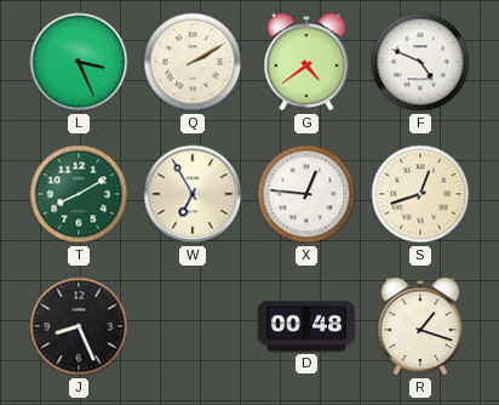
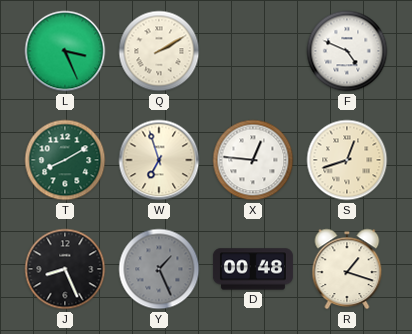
G: 4:39 -> none
W: 6:55 -> 6:57
Y: none -> 1:26
